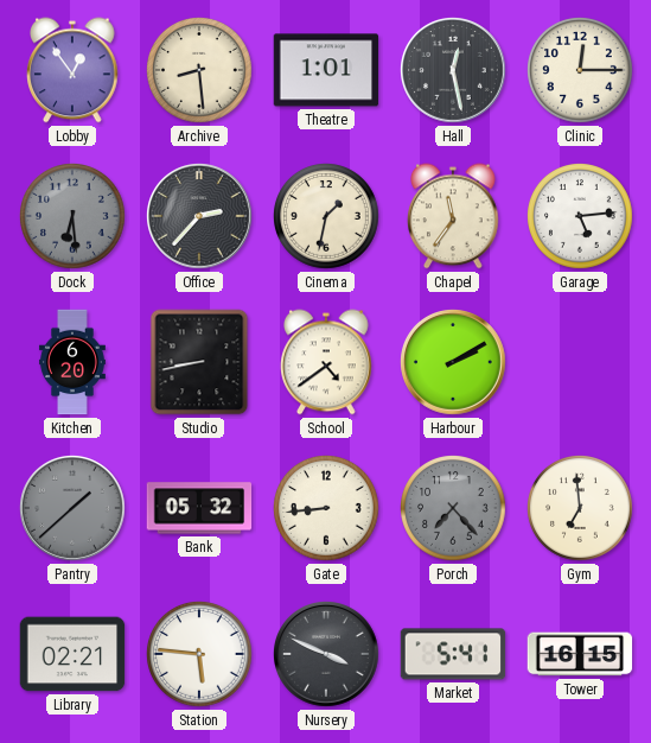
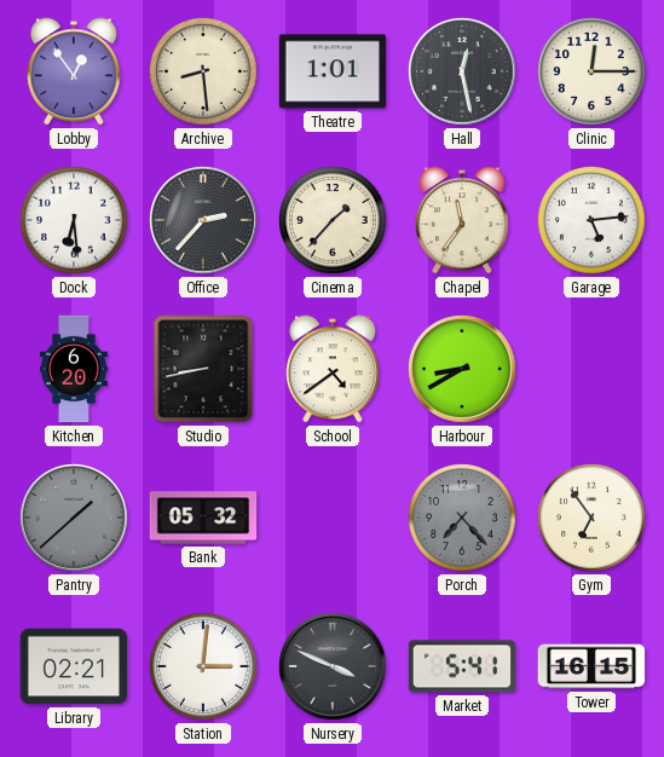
Dock dial: grey -> white
Cinema: 1:32 -> 1:37
Harbour: 2:10 -> 8:40
Gate: 8:44 -> none
Gym: 6:59 -> 6:54
Station: 5:46 -> 3:01
